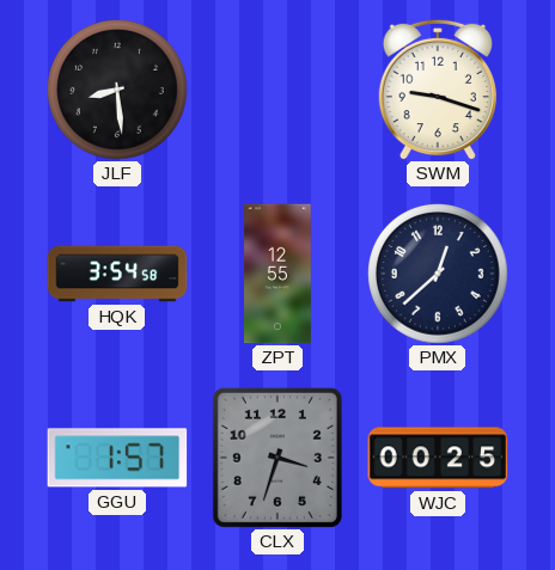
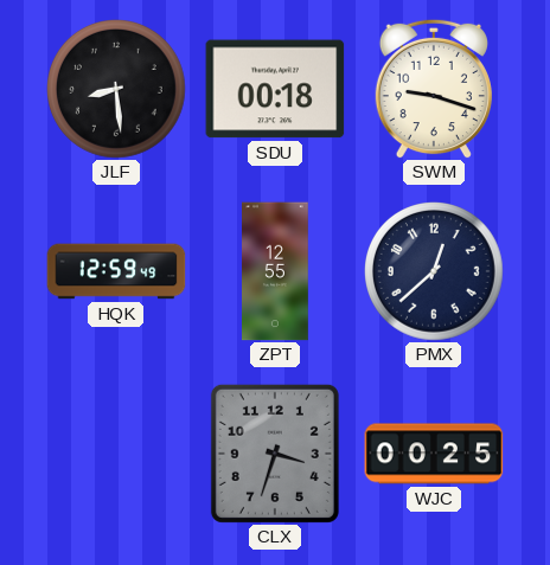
SDU: none -> 00:18
HQK: 3:54 -> 12:59
GGU: 1:57 -> none
